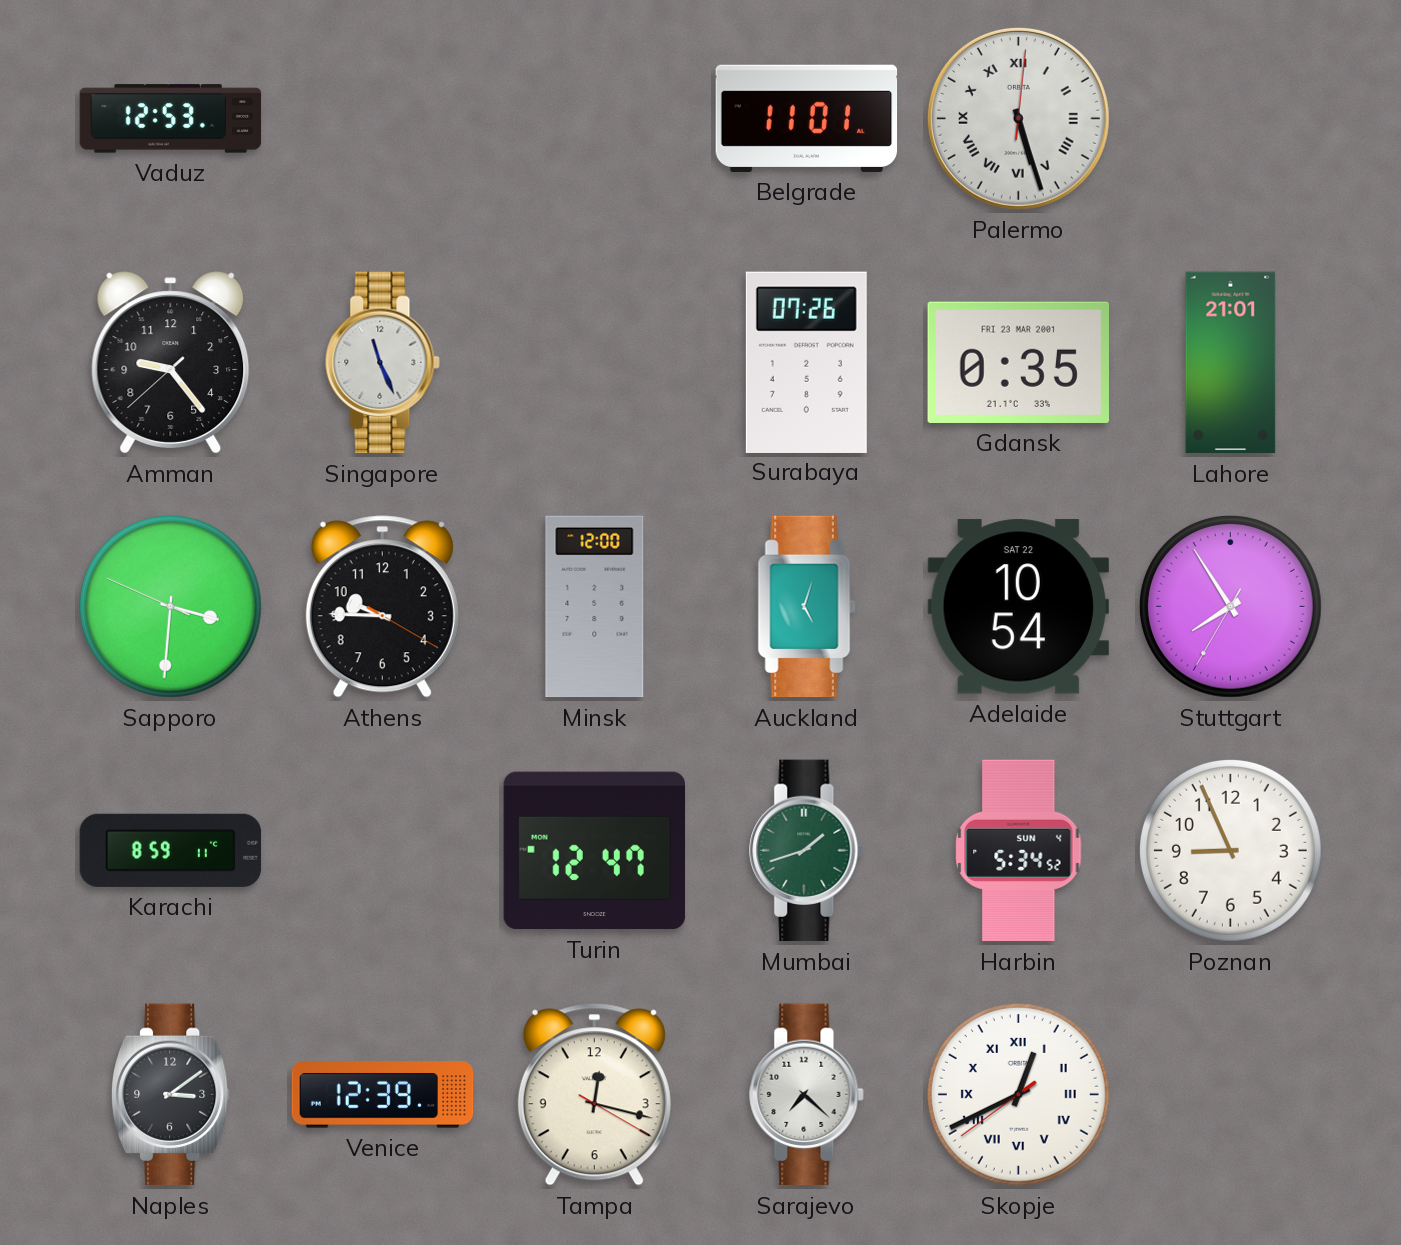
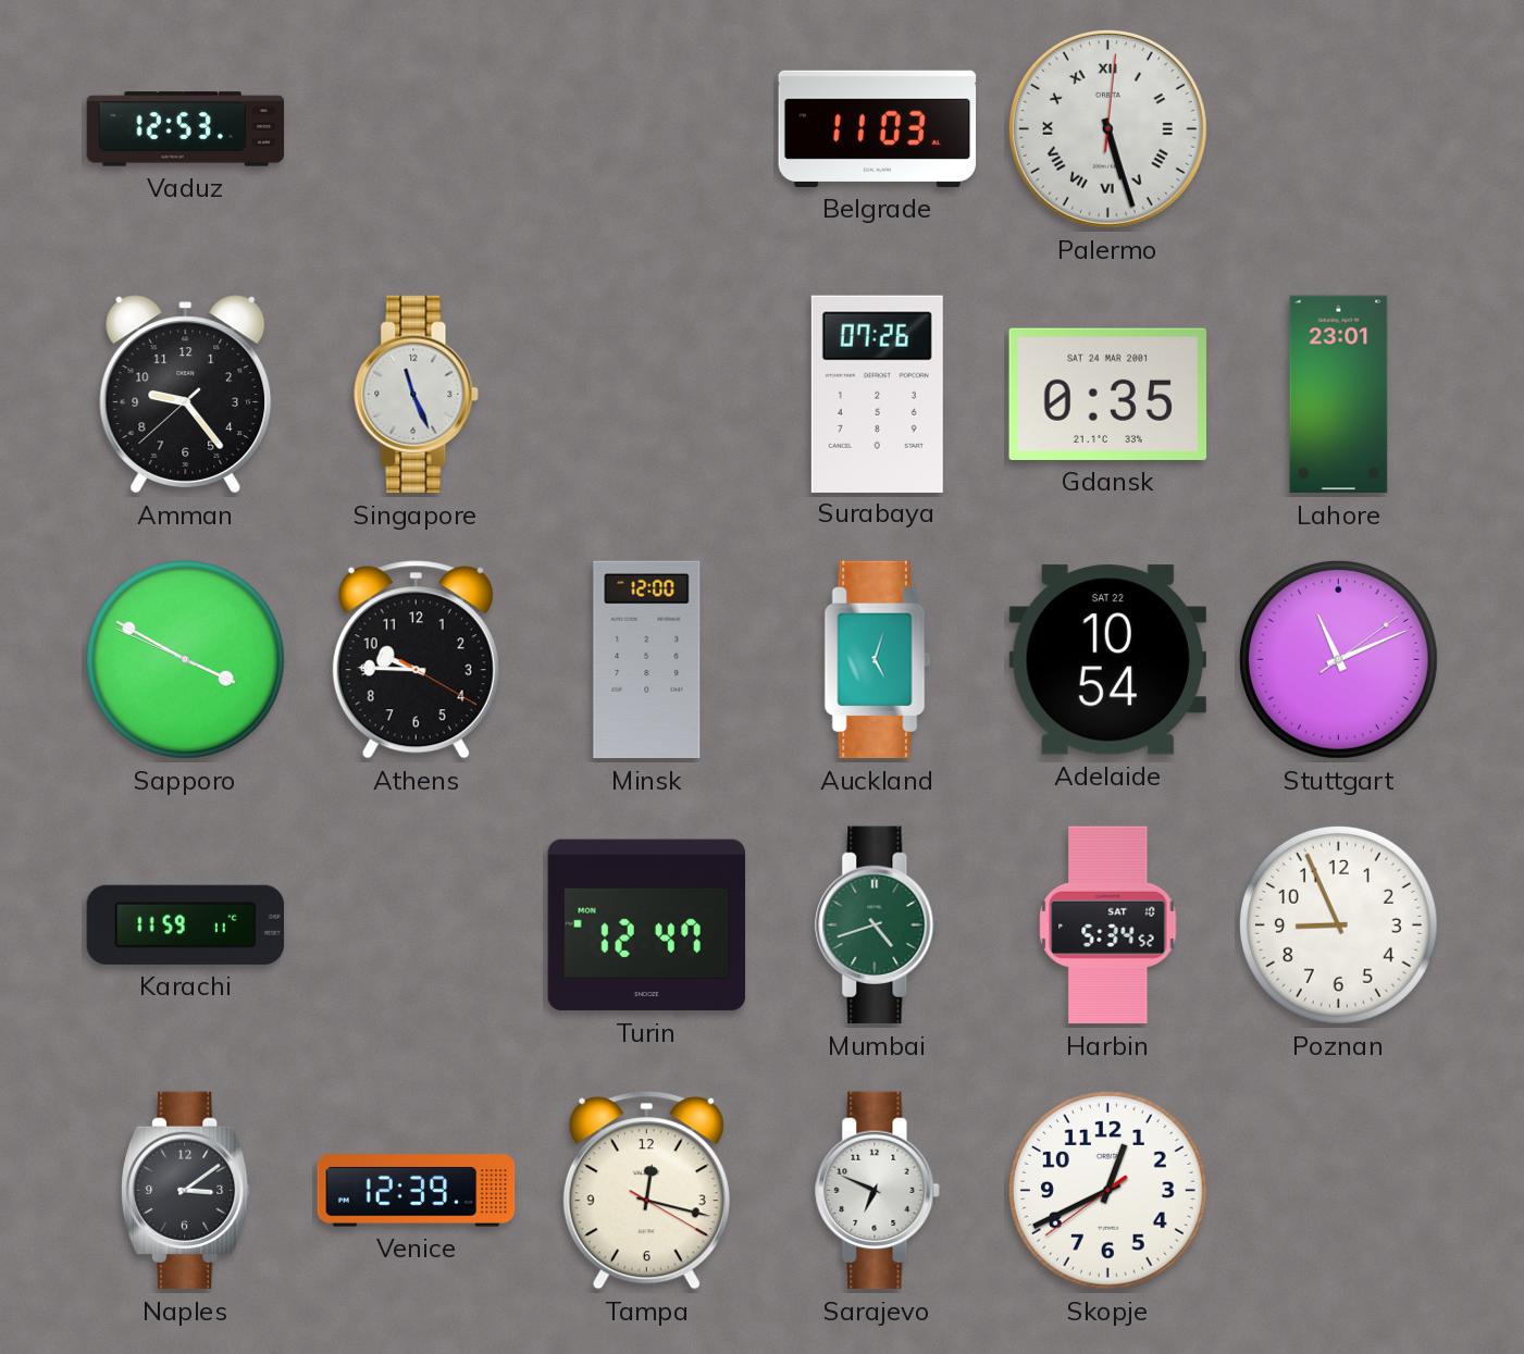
Belgrade: 11:01 -> 11:03
Gdansk date: FRI 23 MAR 2001 -> SAT 24 MAR 2001
Lahore: 21:01 -> 23:01
Sapporo: 3:30 -> 3:49
Stuttgart: 7:54 -> 11:11
Karachi: 8:59 -> 11:59
Mumbai: 1:42 -> 4:42
Harbin date: SUN 4 -> SAT 10
Sarajevo: 7:22 -> 6:49
Skopje numerals: Roman -> Arabic
